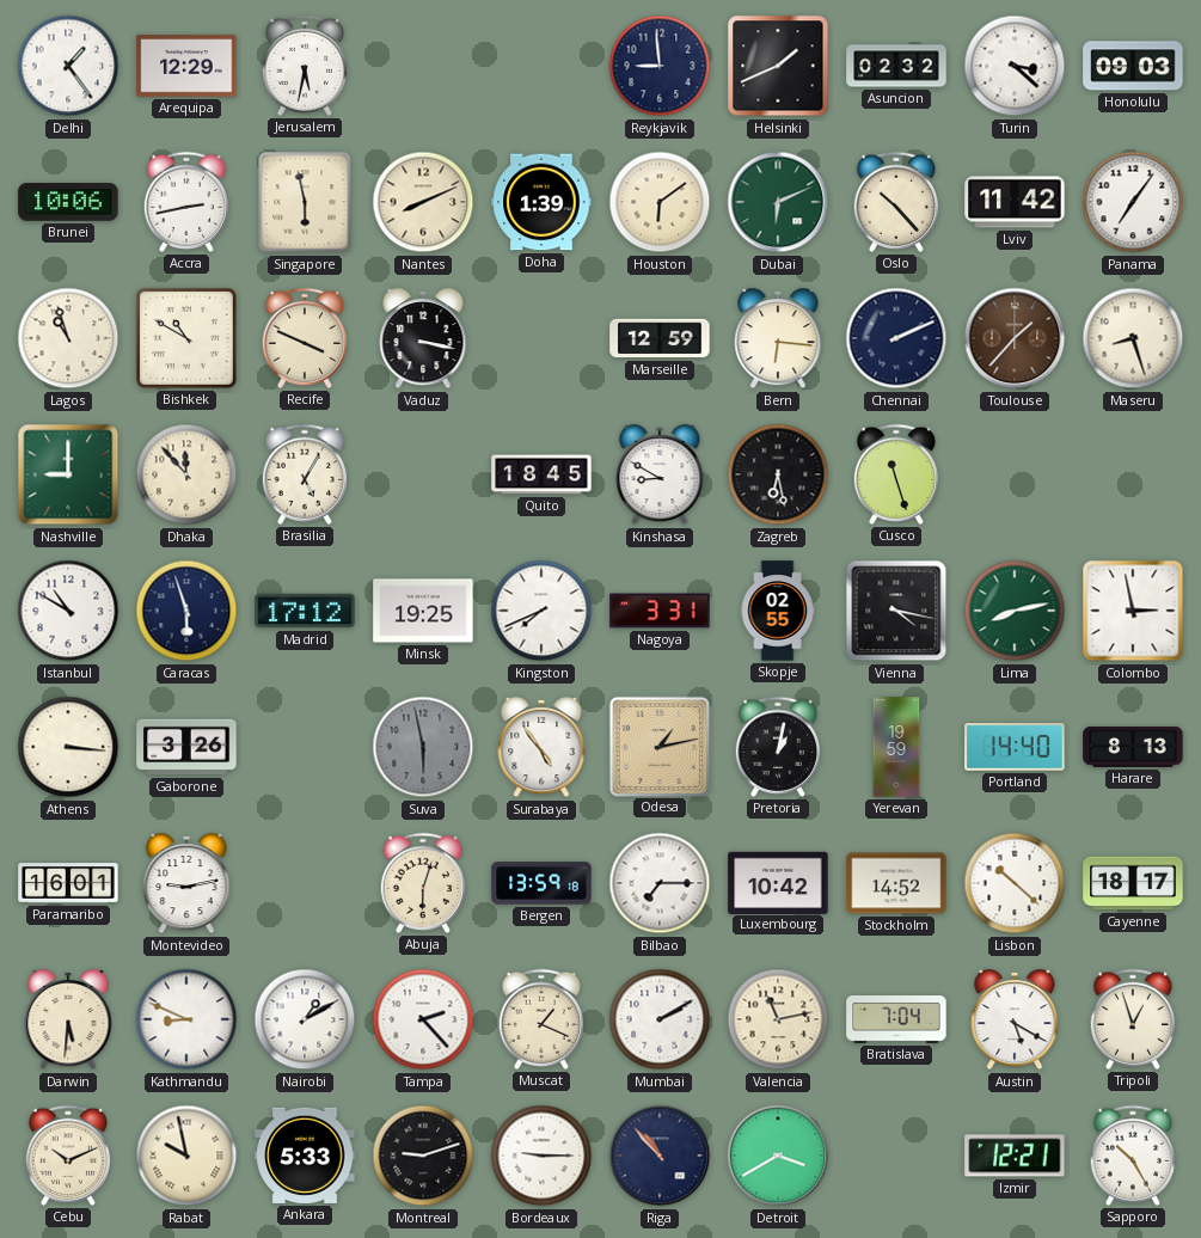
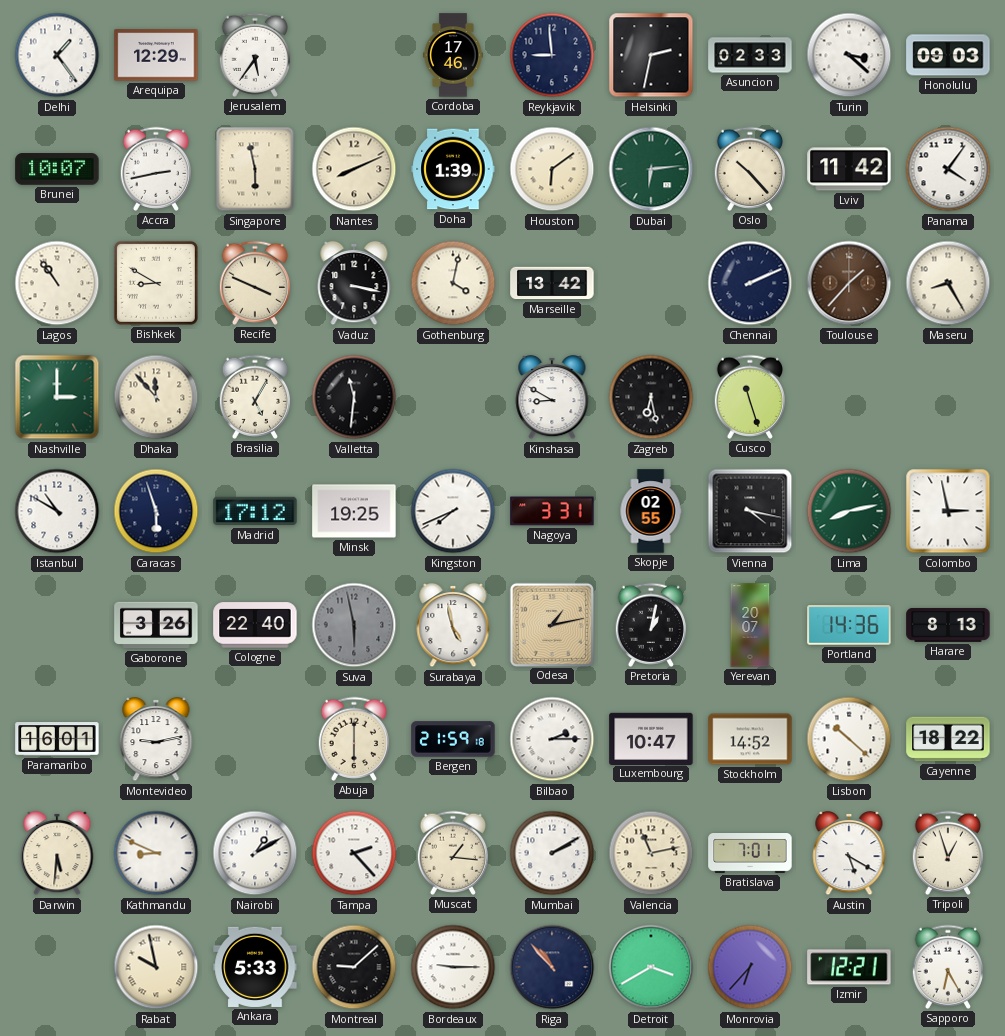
Jerusalem: 5:32 -> 5:36
Cordoba: none -> 17:46
Helsinki: 1:41 -> 2:32
Asuncion: 02:32 -> 02:33
Brunei: 10:06 -> 10:07
Dubai: 6:11 -> 6:14
Panama: 7:06 -> 4:06
Lagos: 10:57 -> 10:54
Bishkek: 10:50 -> 8:50
Gothenburg: none -> 4:02
Marseille: 12:59 -> 13:42
Bern: 6:16 -> none
Maseru: 8:27 -> 8:25
Nashville: 9:00 -> 3:00
Valletta: none -> 11:31
Quito: 18:45 -> none
Athens: 3:16 -> none
Cologne: none -> 22:40
Surabaya: 4:54 -> 4:58
Yerevan: 19:59 -> 20:07
Portland: 14:40 -> 14:36
Abuja: 6:03 -> 6:00
Bergen: 13:59 -> 21:59
Bilbao: 7:15 -> 2:15
Luxembourg: 10:42 -> 10:47
Cayenne: 18:17 -> 18:22
Muscat: 1:19 -> 1:16
Bratislava: 7:04 -> 7:01
Cebu: 10:11 -> none
Montreal: 9:12 -> 9:08
Monrovia: none -> 6:37
Sapporo: 10:25 -> 6:25
